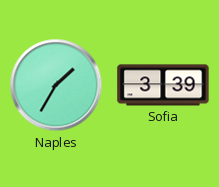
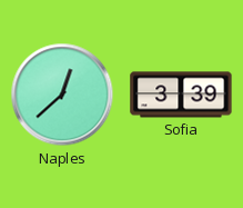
Naples: 1:35 -> 12:38
